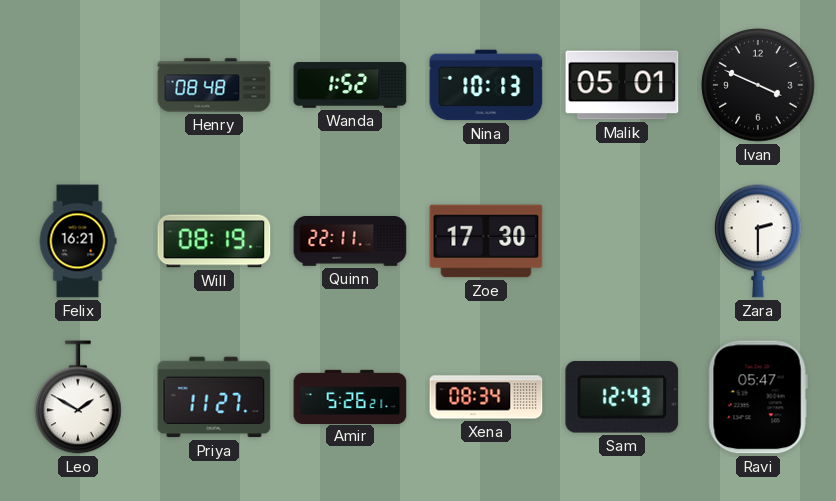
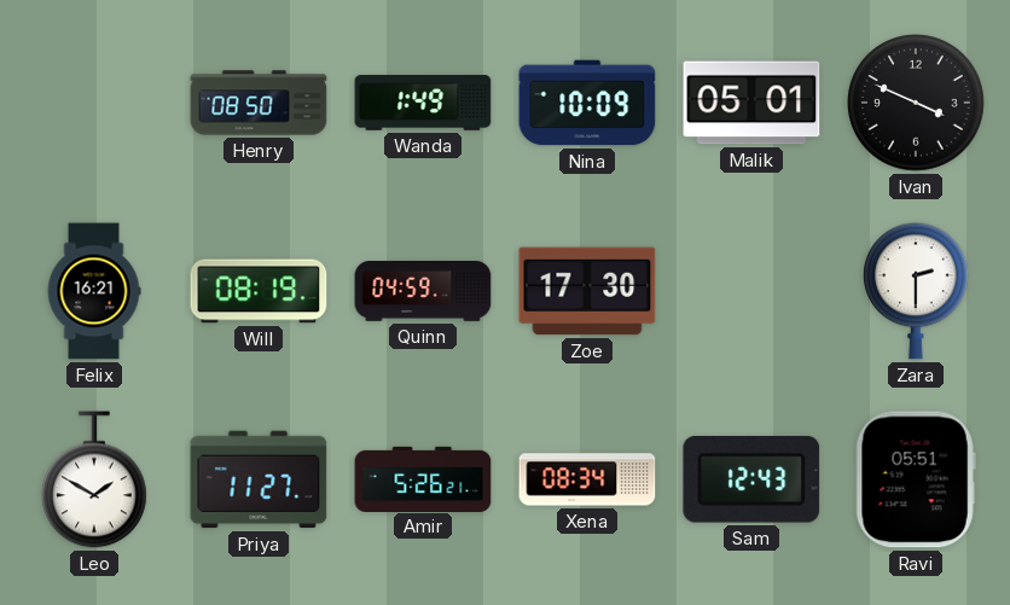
Henry: 08:48 -> 08:50
Wanda: 1:52 -> 1:49
Nina: 10:13 -> 10:09
Quinn: 22:11 -> 04:59
Ravi: 05:47 -> 05:51
